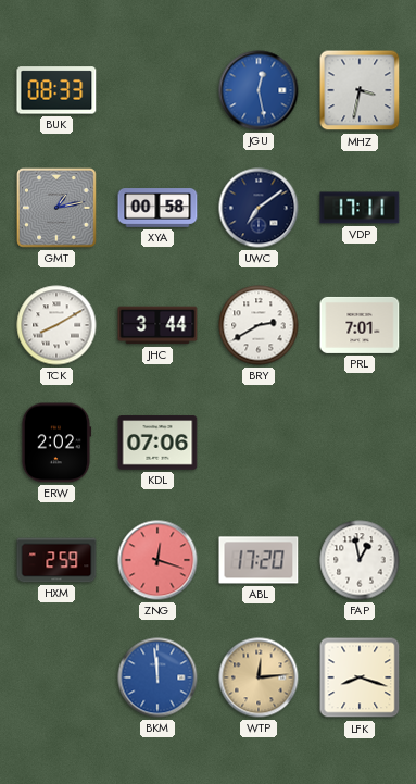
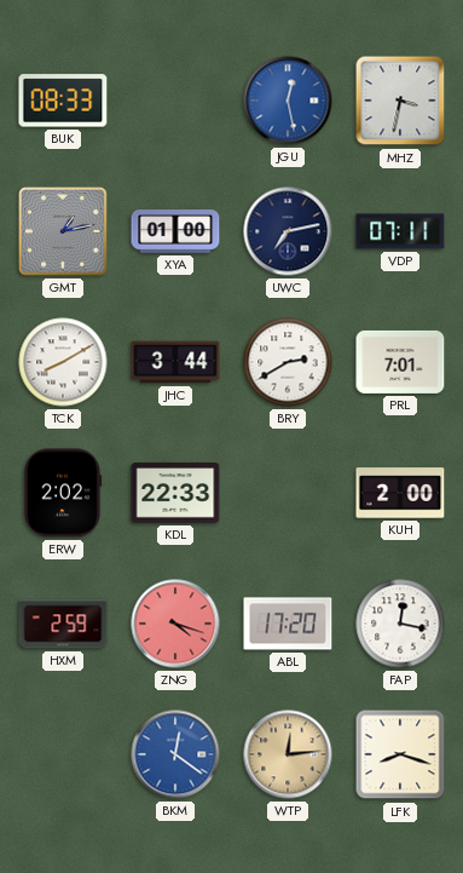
XYA: 00:58 -> 01:00
UWC: 7:09 -> 7:13
VDP: 17:11 -> 07:11
KDL: 07:06 -> 22:33
KUH: none -> 2:00
ZNG: 12:18 -> 4:18
FAP: 12:58 -> 12:17
BKM: 11:59 -> 12:21
